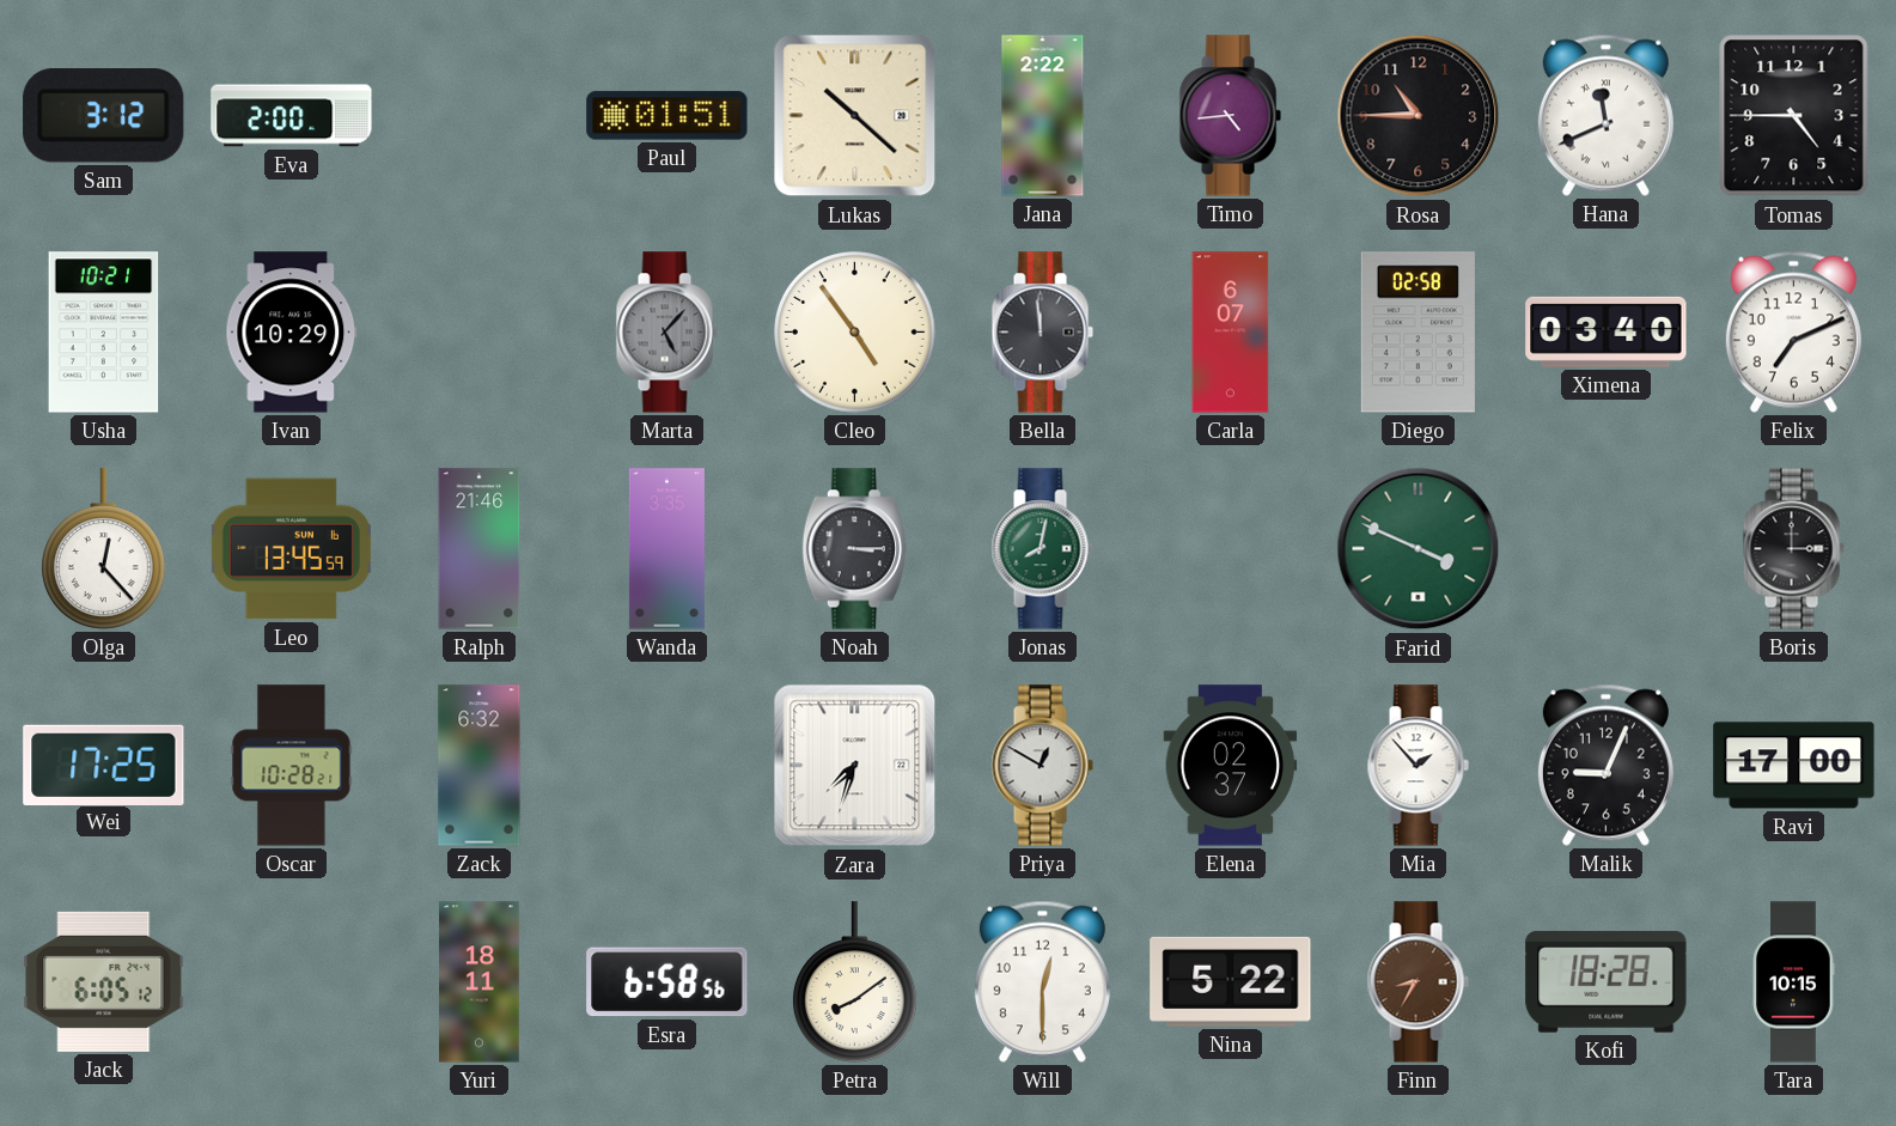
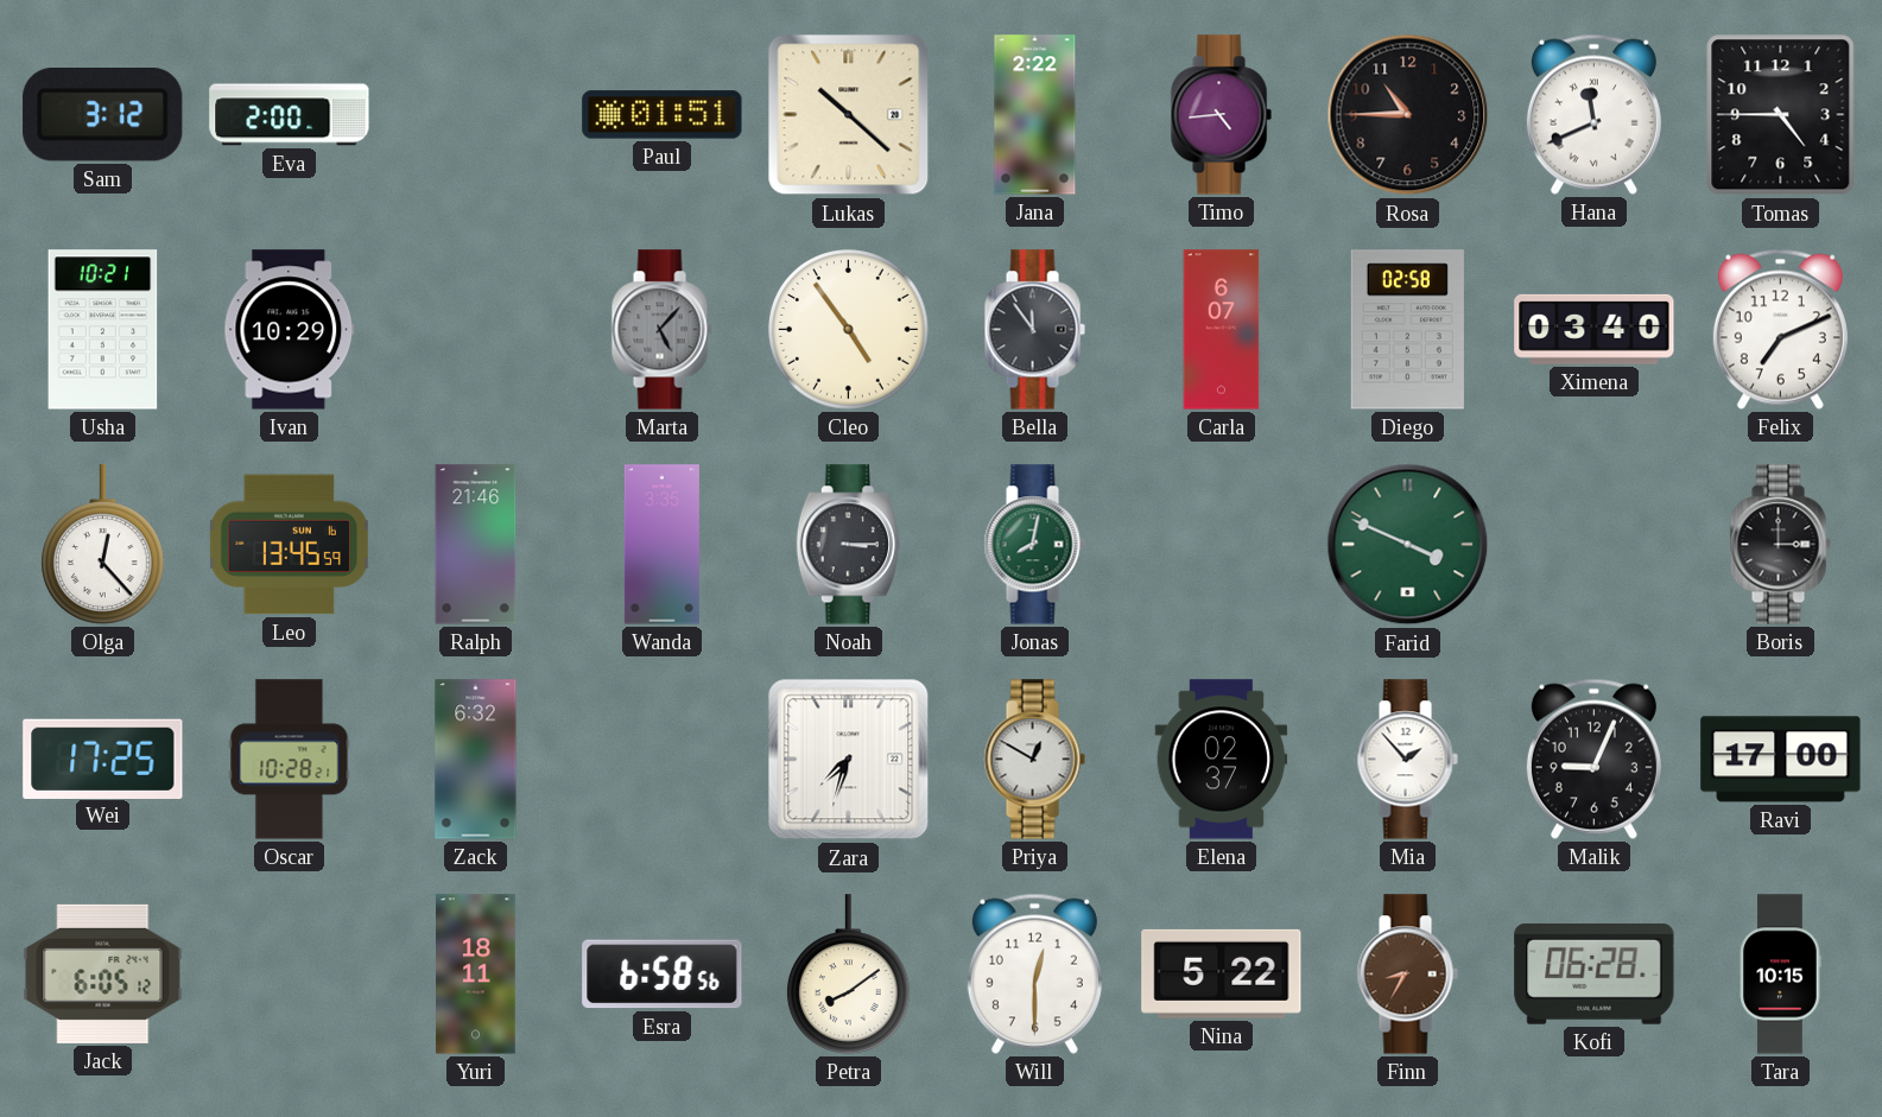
Bella: 11:59 -> 11:54
Kofi: 18:28 -> 06:28
